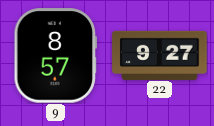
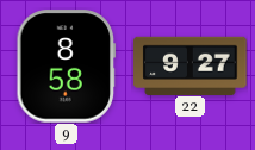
9: 8:57 -> 8:58
